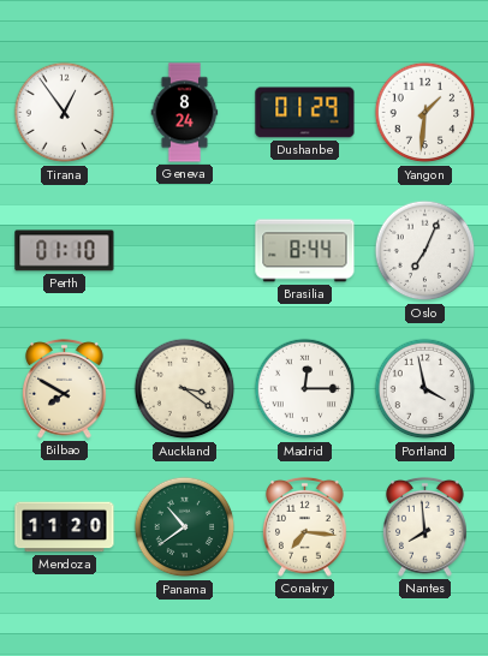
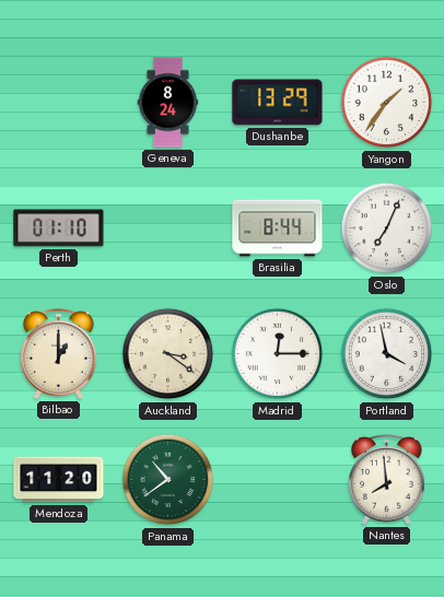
Tirana: 12:54 -> none
Dushanbe: 01:29 -> 13:29
Yangon: 1:31 -> 1:36
Bilbao: 7:50 -> 1:00
Conakry: 7:16 -> none
